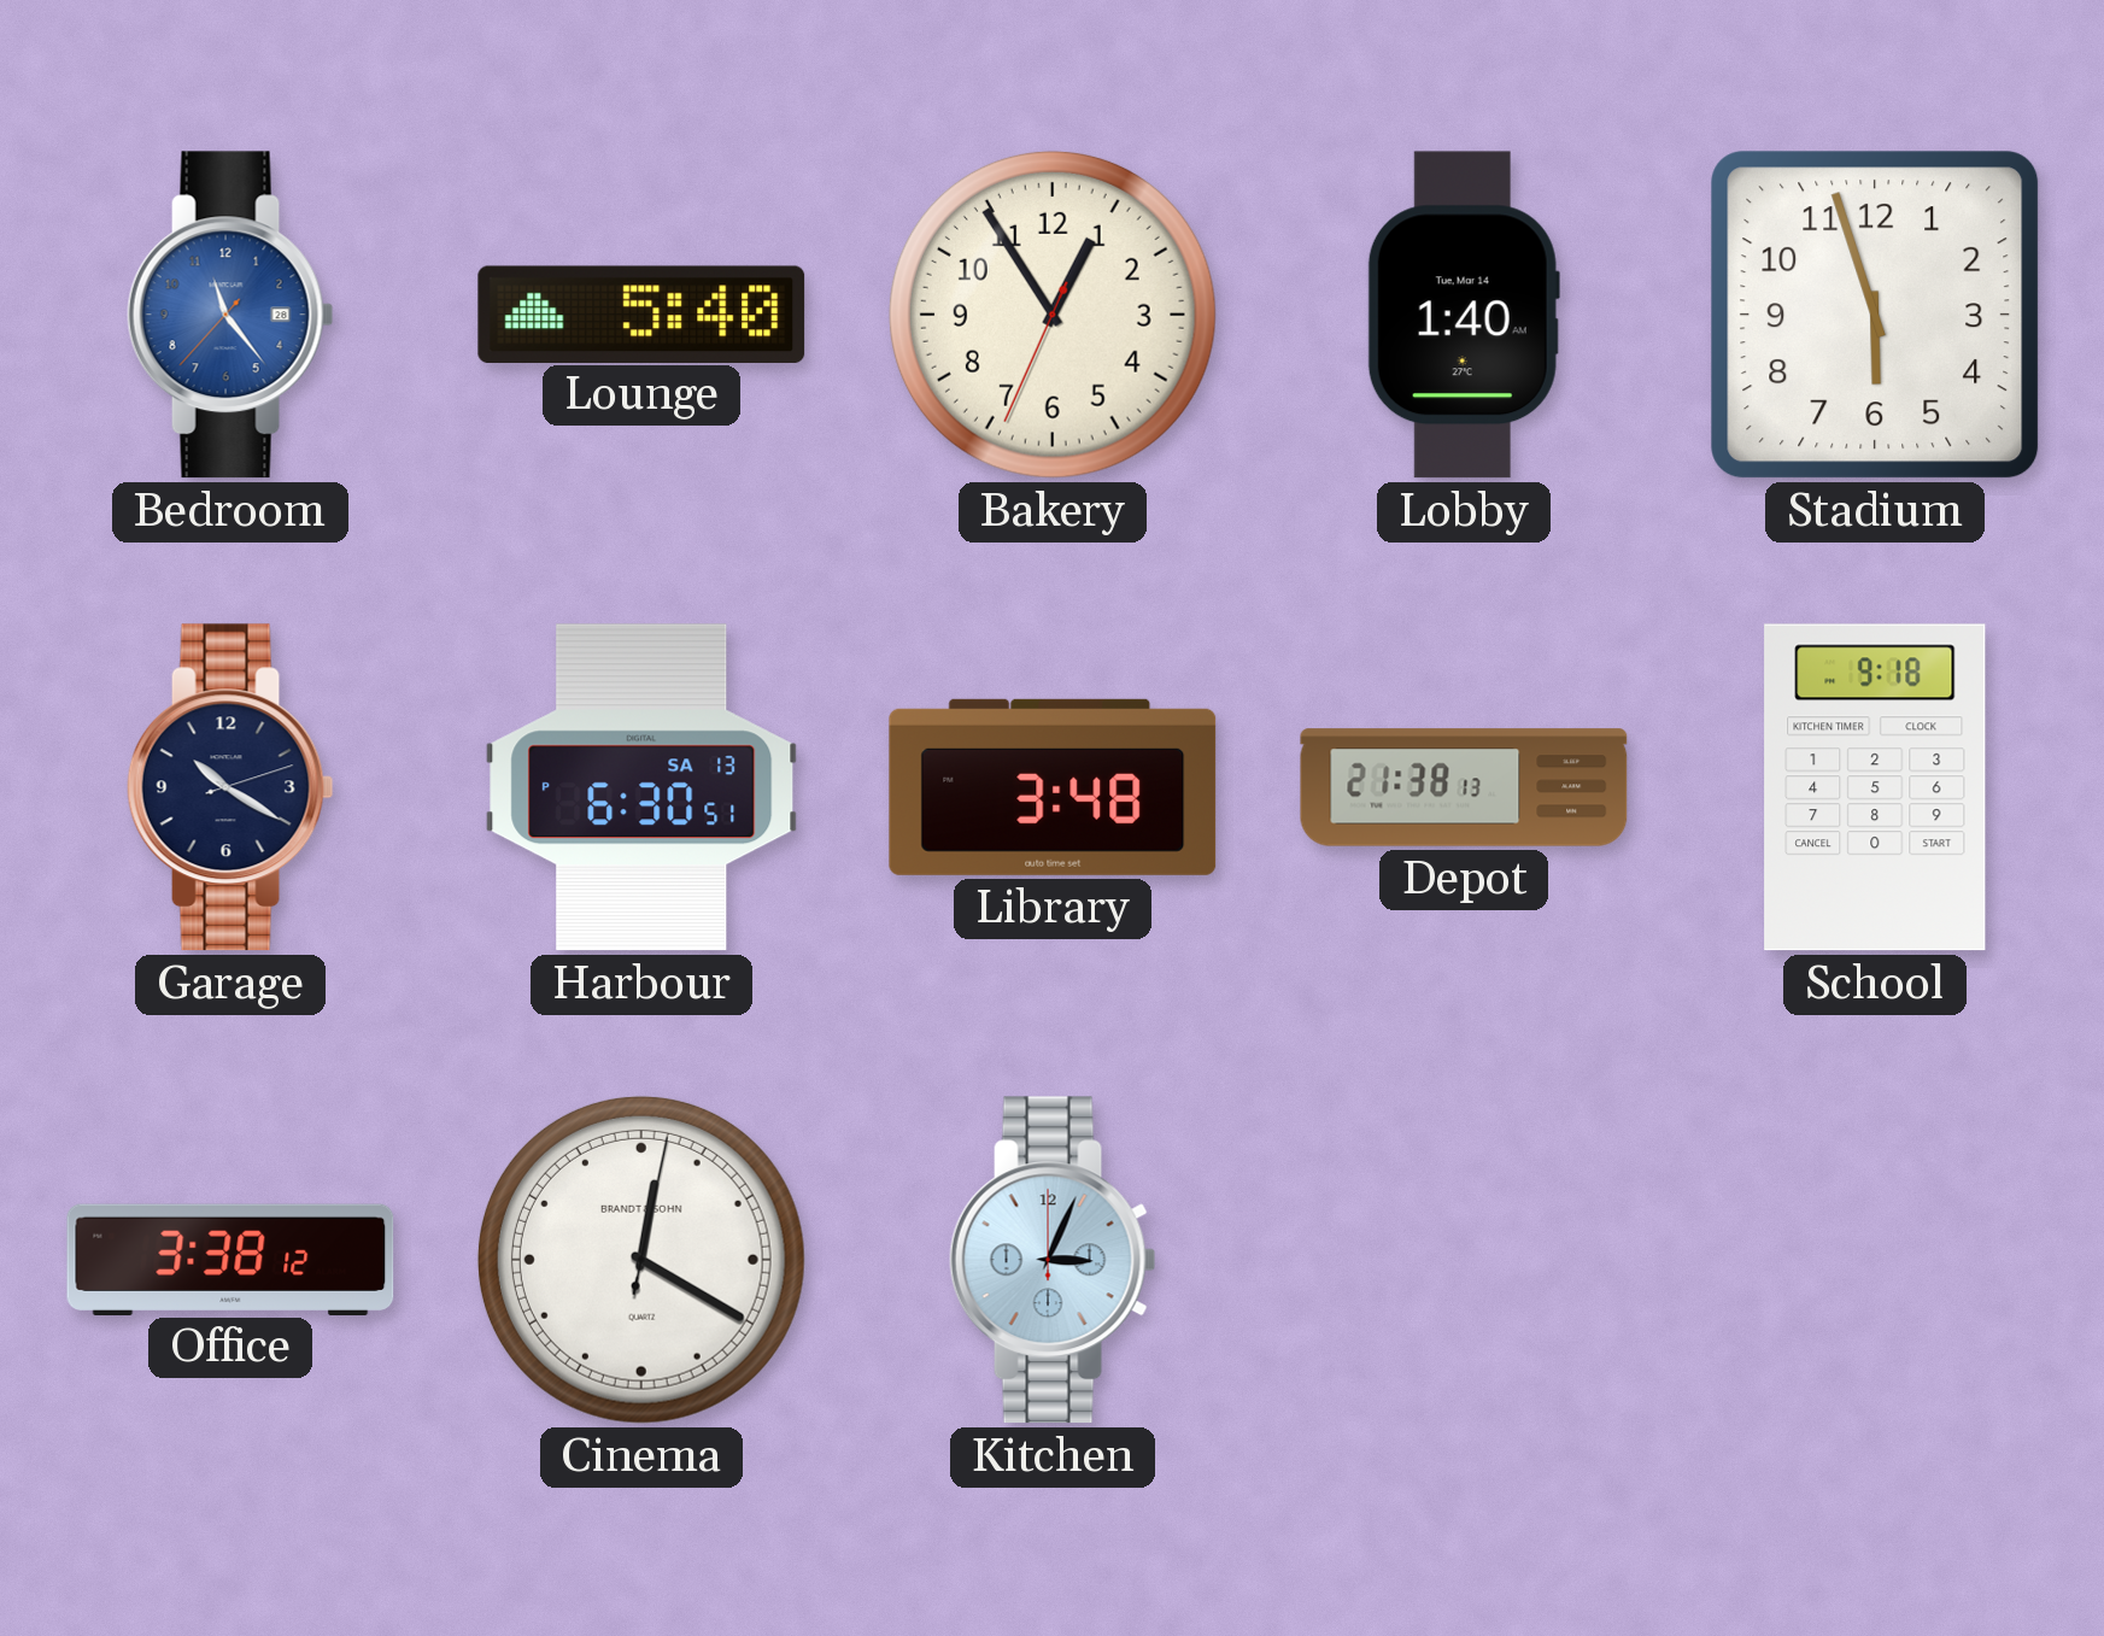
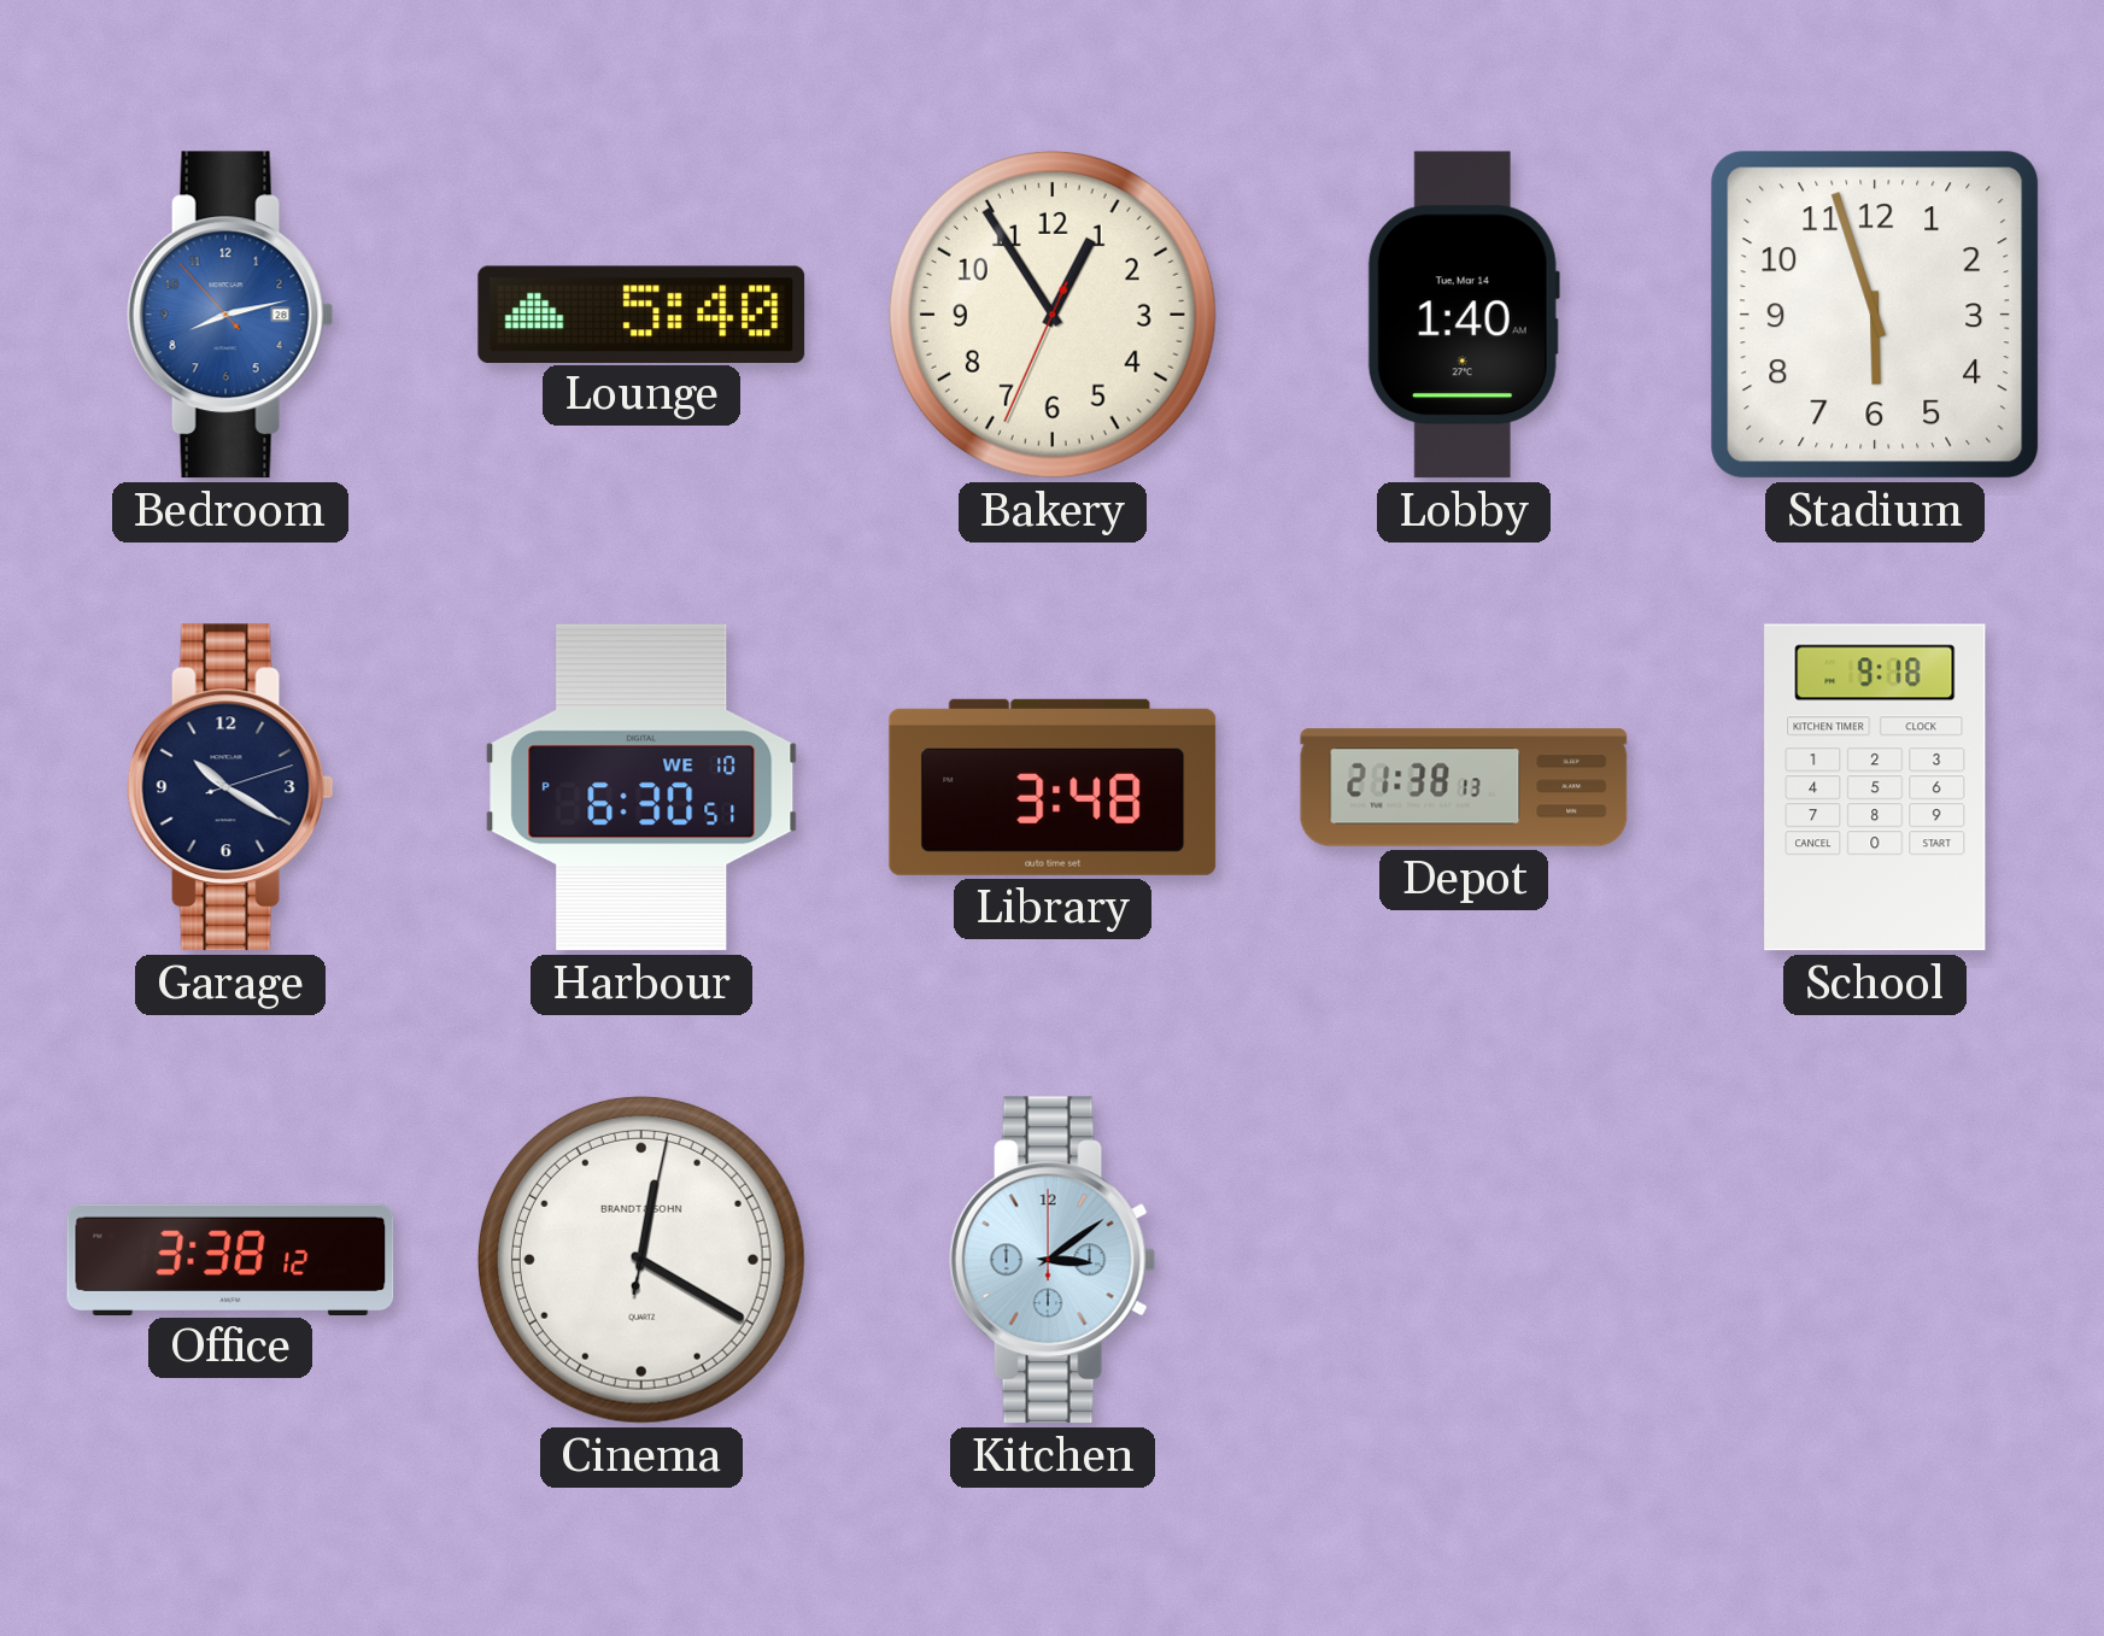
Bedroom: 11:23 -> 8:12
Harbour date: SA 13 -> WE 10
Kitchen: 3:04 -> 3:09
